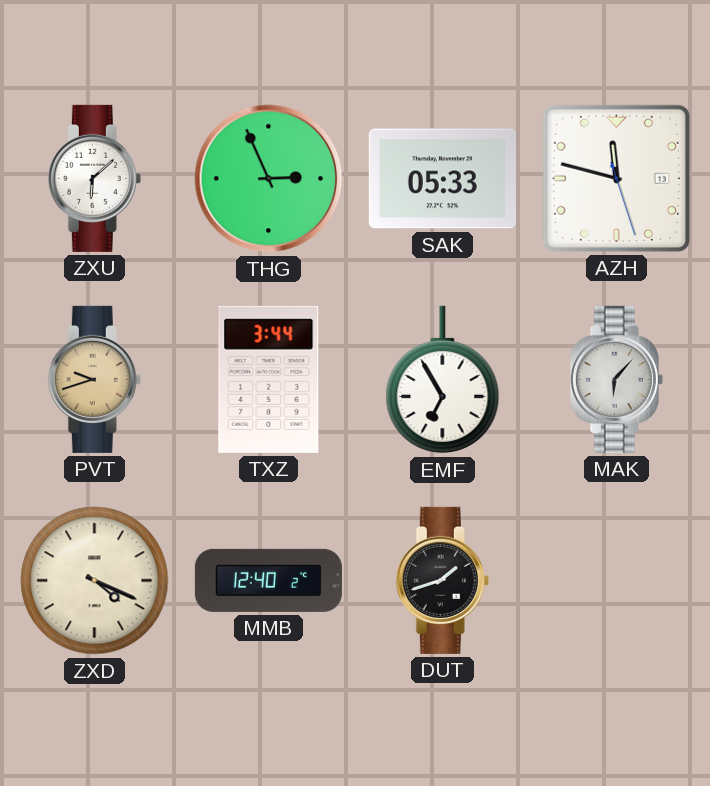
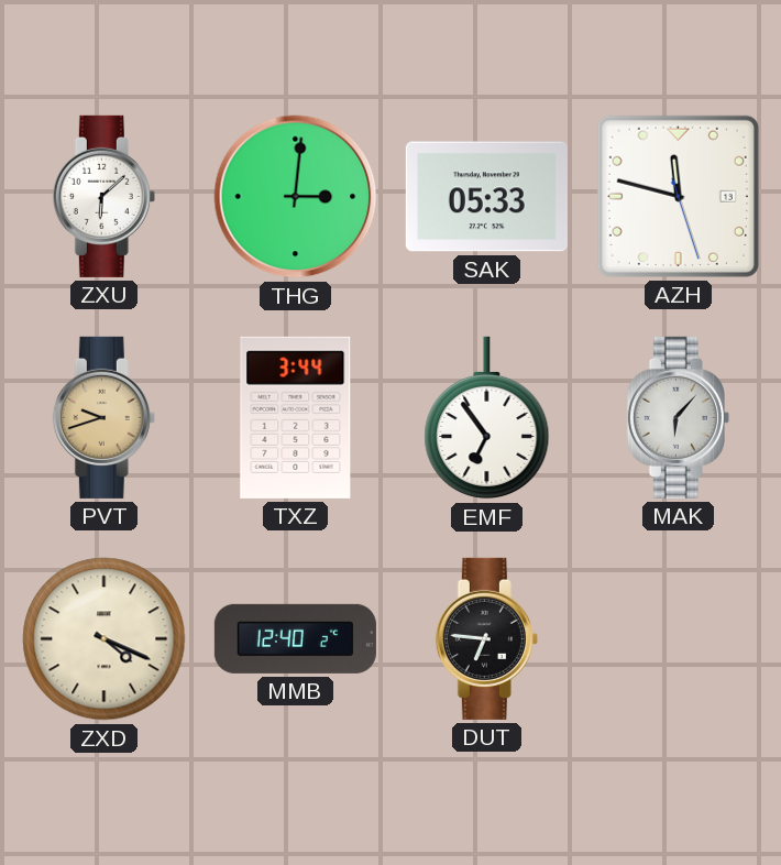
THG: 2:56 -> 3:01
EMF: 6:55 -> 6:54
DUT: 1:42 -> 6:46
